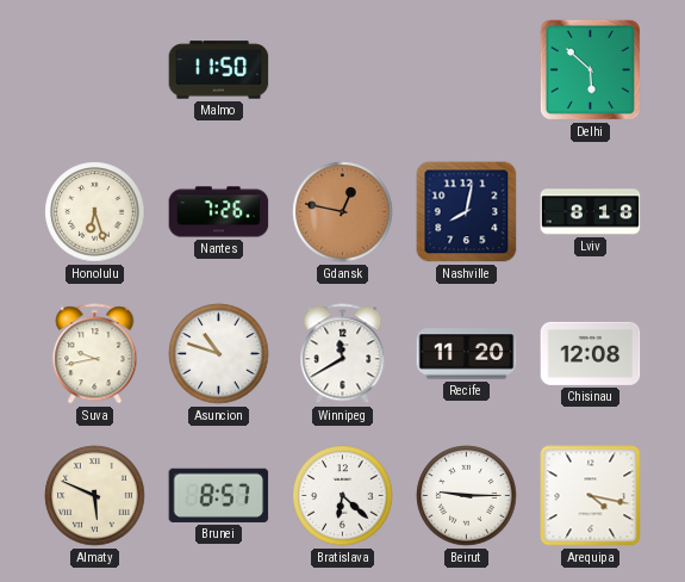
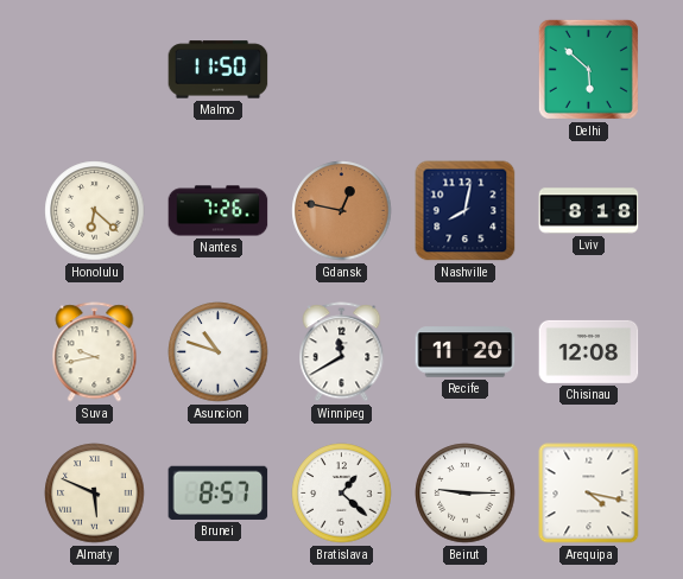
Honolulu: 6:27 -> 6:22
Bratislava: 6:22 -> 1:22
